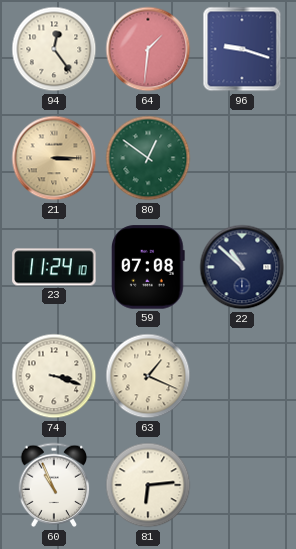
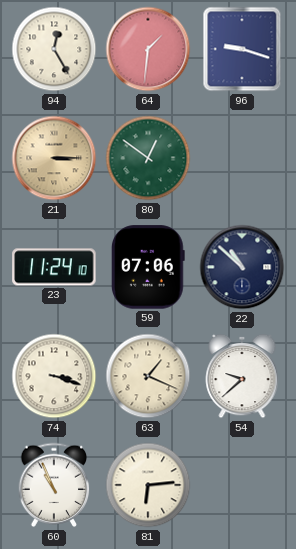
94: 12:24 -> 12:25
59: 07:08 -> 07:06
54: none -> 9:38
